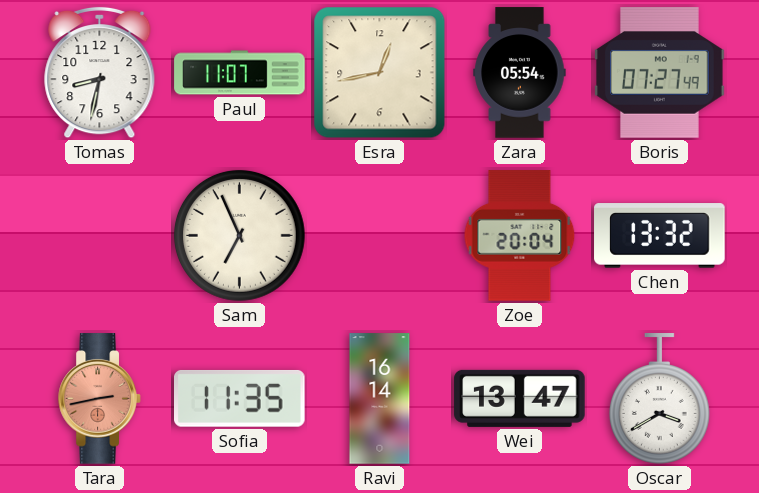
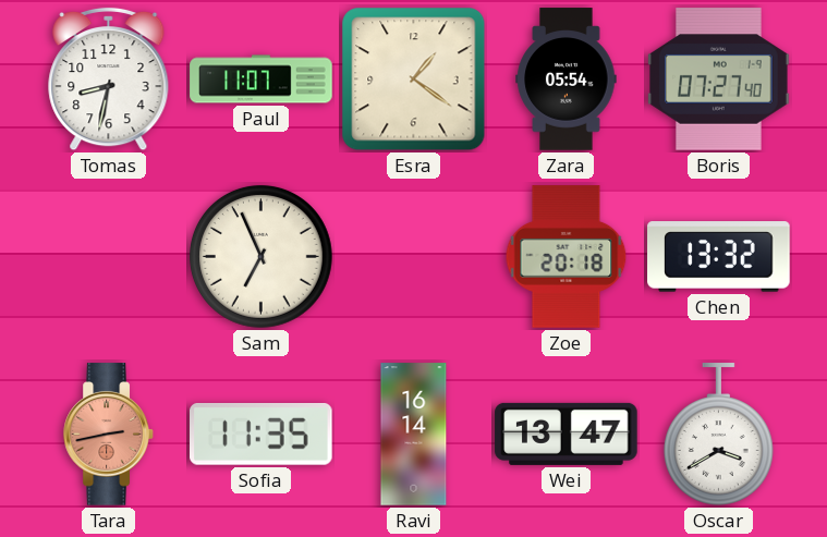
Esra: 12:43 -> 1:21
Boris: 07:27:49 -> 07:27:40
Zoe: 20:04 -> 20:18
